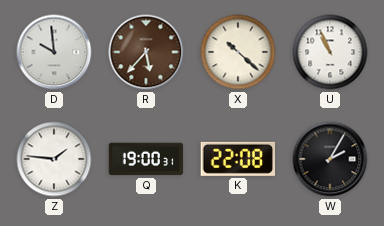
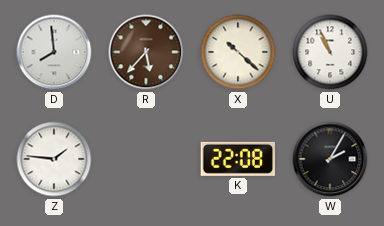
D: 9:59 -> 7:59
Q: 19:00 -> none
